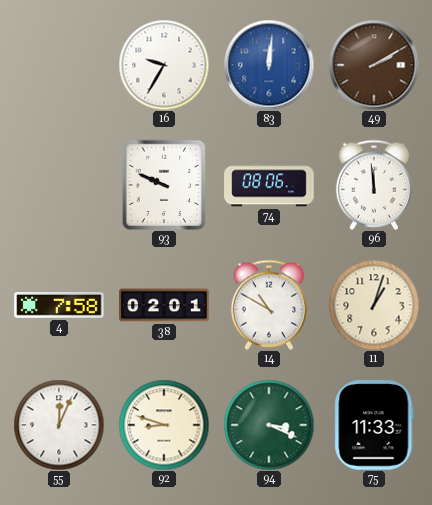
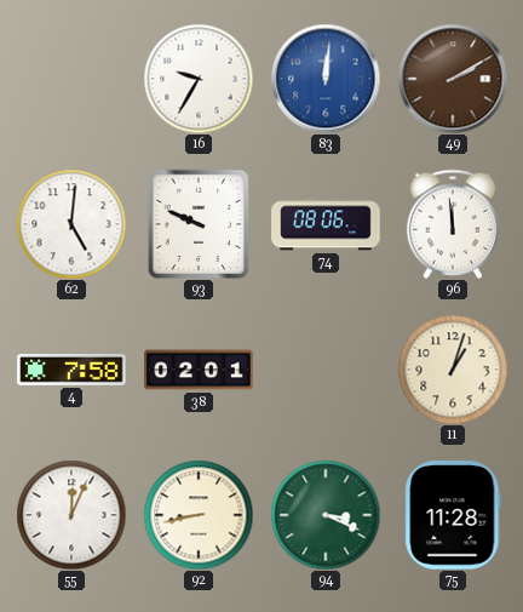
62: none -> 5:01
14: 10:50 -> none
92: 8:48 -> 8:43
75: 11:33 -> 11:28
